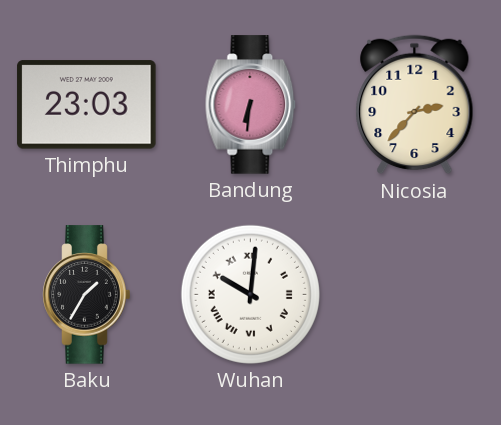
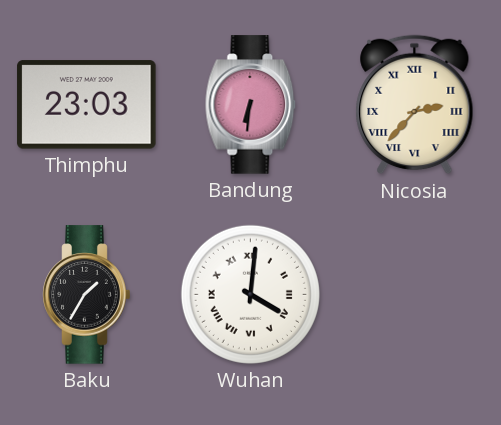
Nicosia numerals: Arabic -> Roman
Wuhan: 10:01 -> 4:01
